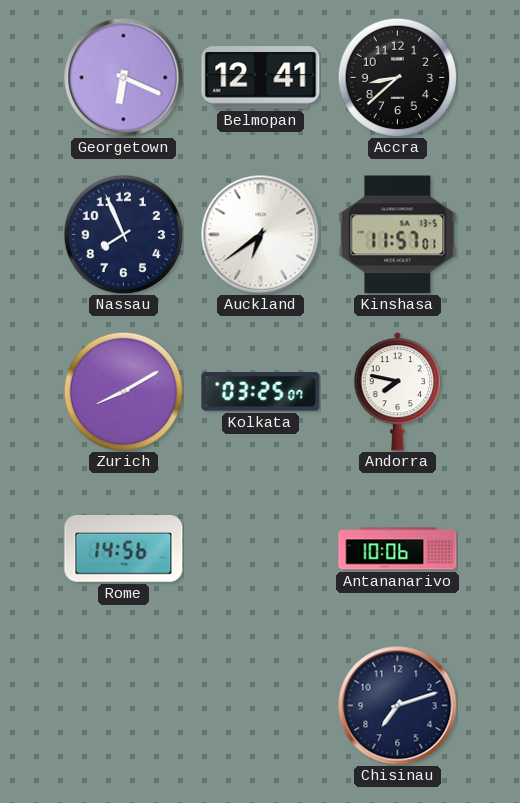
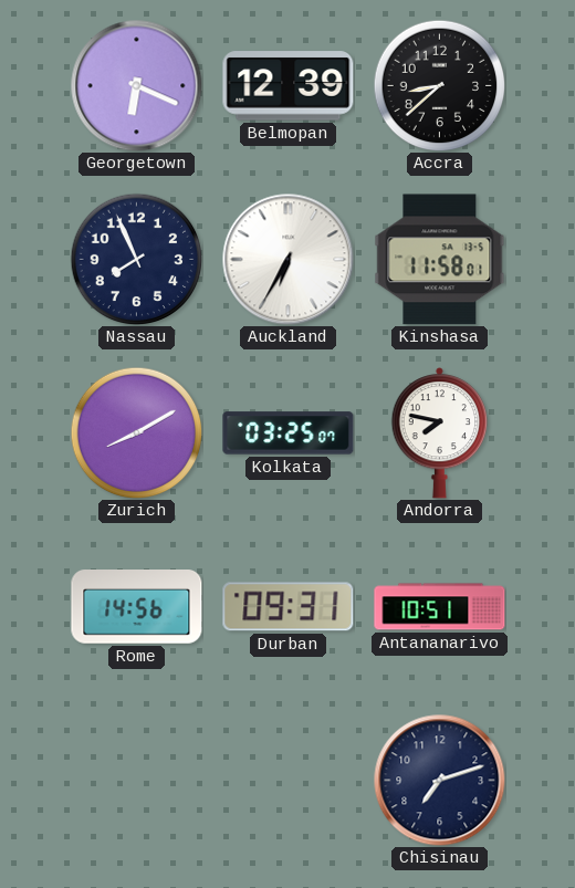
Belmopan: 12:41 -> 12:39
Auckland: 6:39 -> 6:35
Kinshasa: 11:57 -> 11:58
Durban: none -> 09:31
Antananarivo: 10:06 -> 10:51
